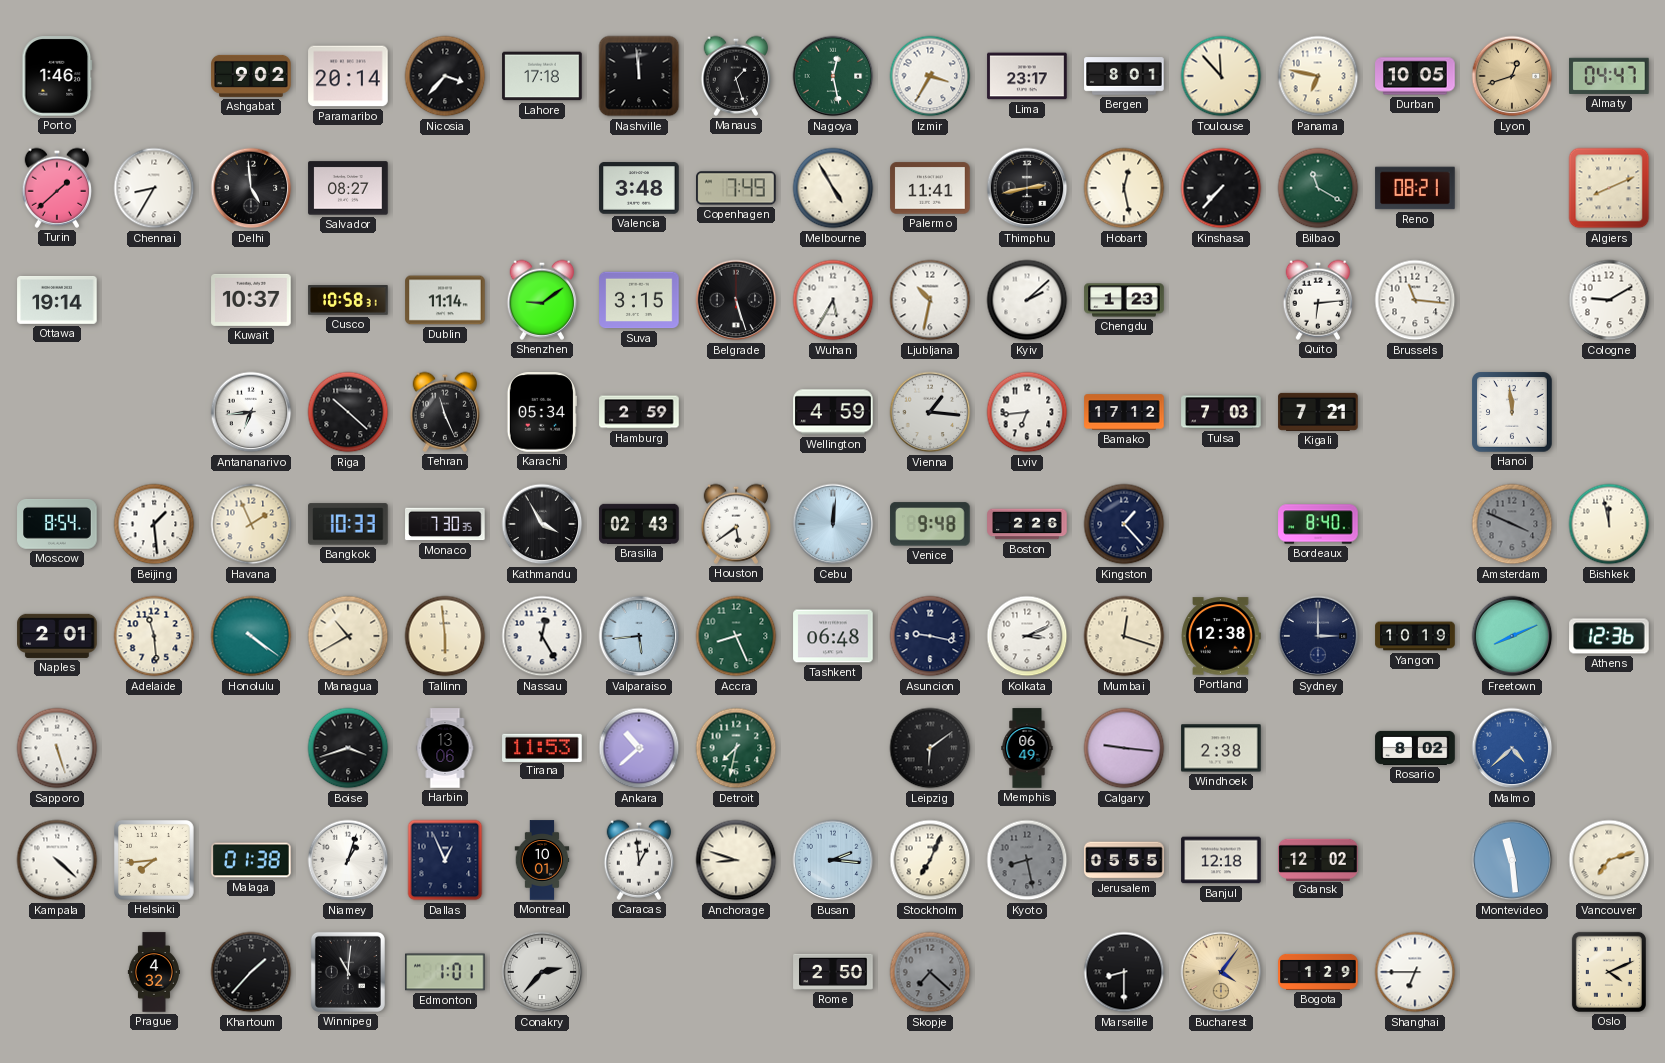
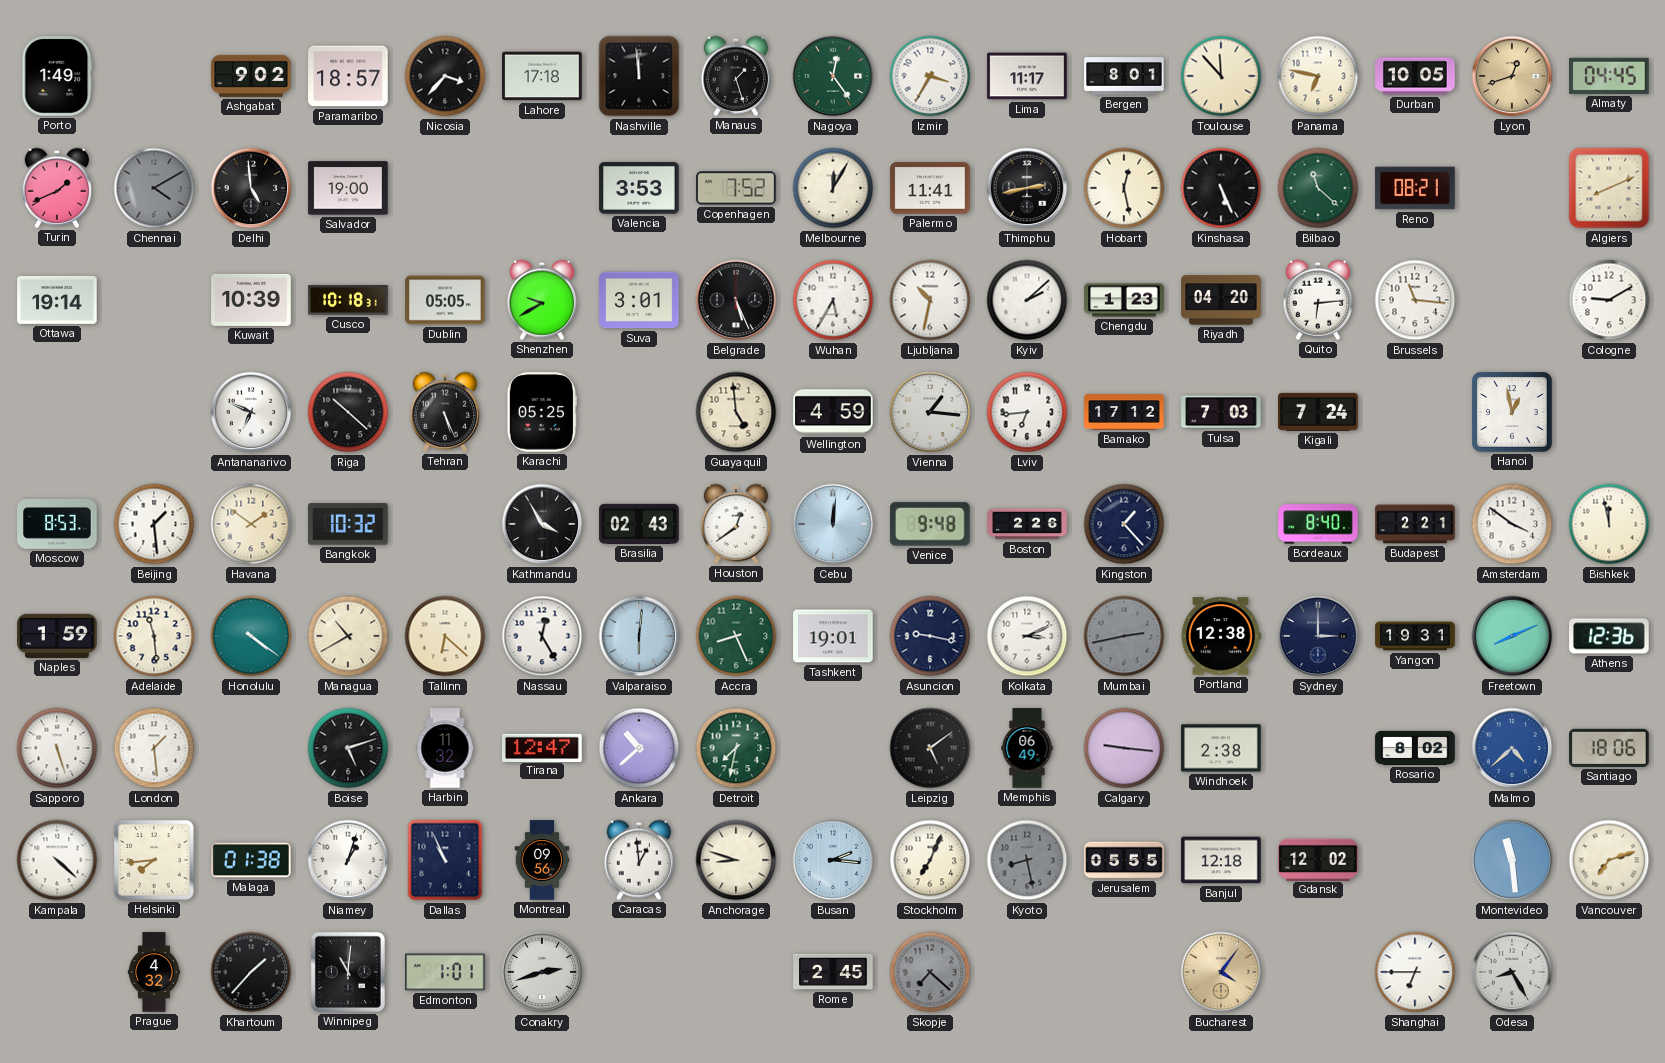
Porto: 1:46 -> 1:49
Paramaribo: 20:14 -> 18:57
Nagoya: 12:28 -> 12:24
Lima: 23:17 -> 11:17
Almaty: 04:47 -> 04:45
Turin: 1:38 -> 1:41
Chennai: 8:35 -> 4:10
Chennai dial: white -> grey
Salvador: 08:27 -> 19:00
Valencia: 3:48 -> 3:53
Copenhagen: 7:49 -> 7:52
Melbourne: 4:55 -> 12:05
Kinshasa: 7:37 -> 5:26
Bilbao: 11:20 -> 11:22
Kuwait: 10:37 -> 10:39
Cusco: 10:58 -> 10:18
Dublin: 11:14 -> 05:05
Shenzhen: 9:09 -> 9:40
Suva: 3:15 -> 3:01
Belgrade: 5:27 -> 5:26
Riyadh: none -> 04:20
Antananarivo: 6:44 -> 6:49
Tehran: 11:26 -> 5:26
Karachi: 05:34 -> 05:25
Hamburg: 2:59 -> none
Guayaquil: none -> 4:59
Kigali: 7:21 -> 7:24
Hanoi: 11:59 -> 12:58
Moscow: 8:54 -> 8:53
Havana: 1:56 -> 1:51
Bangkok: 10:33 -> 10:32
Monaco: 7:30 -> none
Houston: 5:39 -> 12:39
Budapest: none -> 2:21
Amsterdam: 3:49 -> 3:51
Amsterdam dial: grey -> white
Naples: 2:01 -> 1:59
Tallinn: 5:59 -> 6:22
Valparaiso: 5:44 -> 6:01
Tashkent: 06:48 -> 19:01
Mumbai: 12:18 -> 2:43
Mumbai dial: cream -> grey
Yangon: 10:19 -> 19:31
London: none -> 1:29
Boise: 3:42 -> 5:12
Harbin: 13:06 -> 11:32
Tirana: 11:53 -> 12:47
Leipzig: 6:09 -> 5:09
Santiago: none -> 18:06
Dallas: 12:56 -> 10:56
Montreal: 10:01 -> 09:56
Conakry: 2:37 -> 2:42
Rome: 2:50 -> 2:45
Marseille: 8:30 -> none
Bogota: 1:29 -> none
Odesa: none -> 8:25
Oslo: 4:11 -> none
